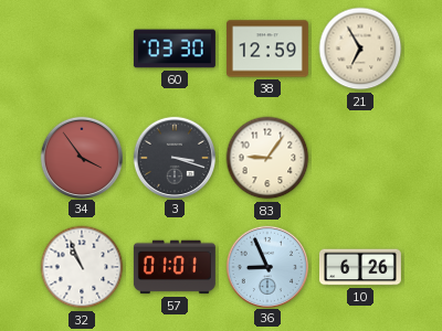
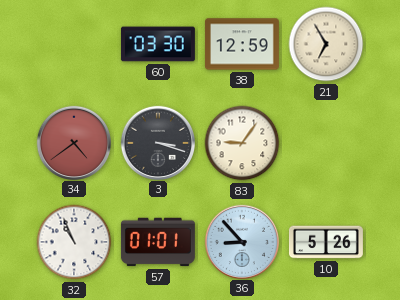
34: 3:54 -> 4:39
36: 8:56 -> 8:53
10: 6:26 -> 5:26
